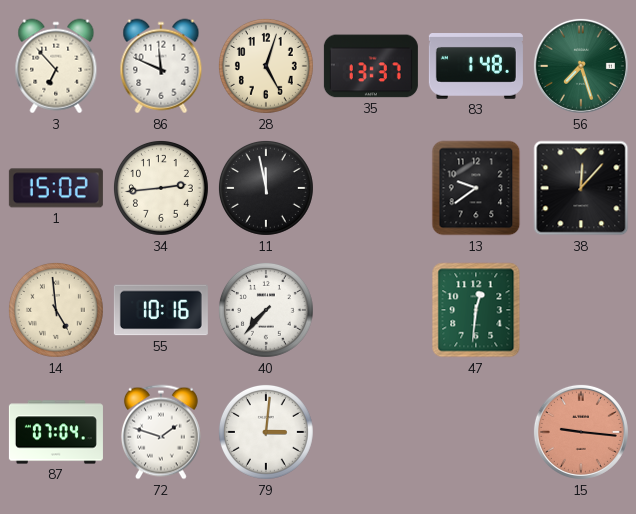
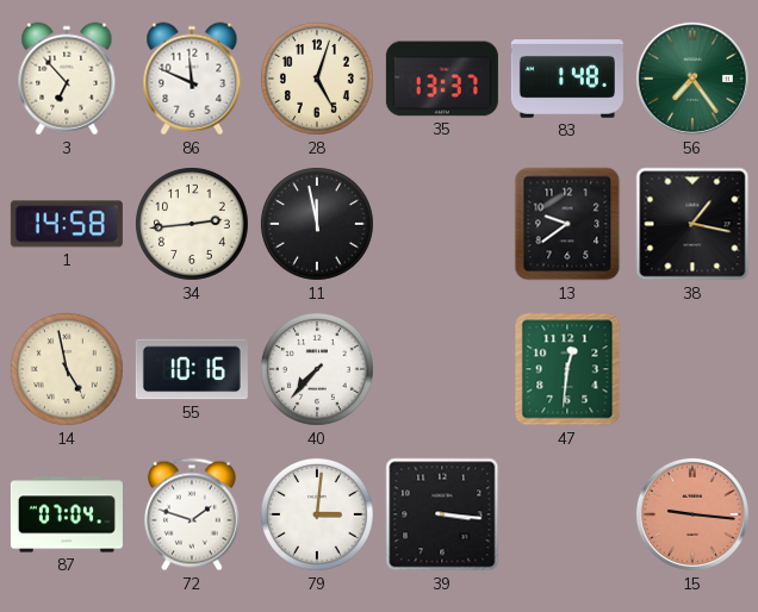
56: 7:27 -> 7:24
1: 15:02 -> 14:58
38: 12:07 -> 1:17
14: 4:59 -> 4:58
39: none -> 3:16
